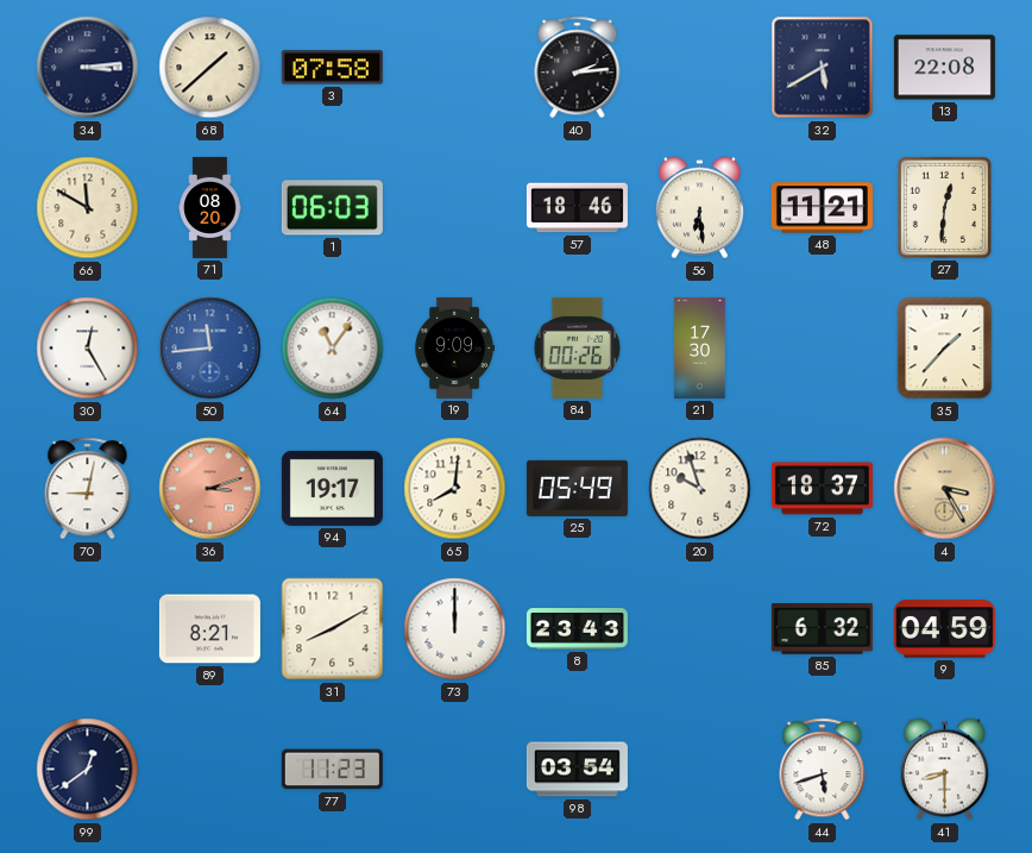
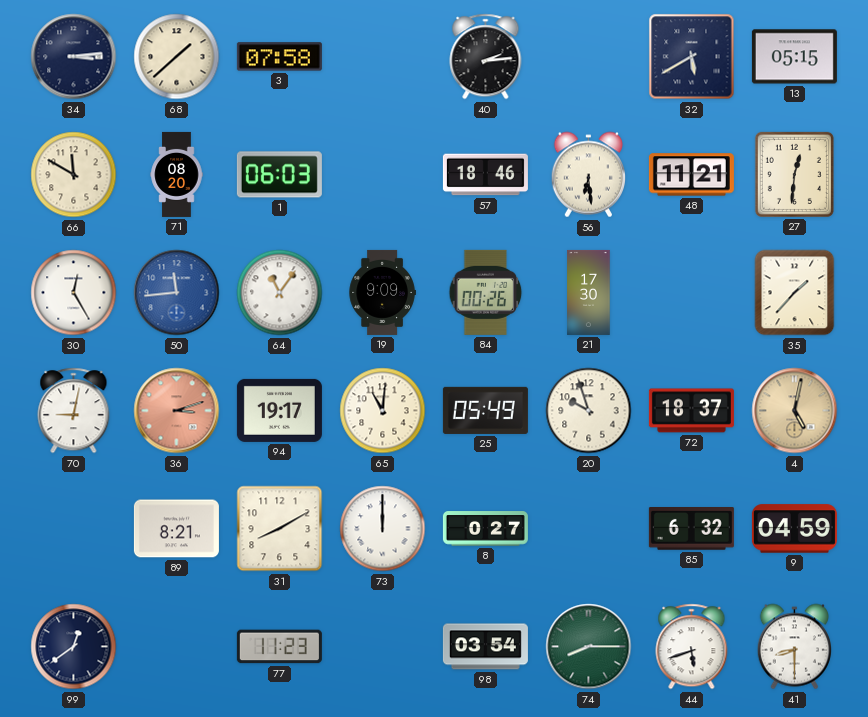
13: 22:08 -> 05:15
65: 8:01 -> 11:01
4: 3:25 -> 5:02
8: 23:43 -> 0:27
74: none -> 8:15
